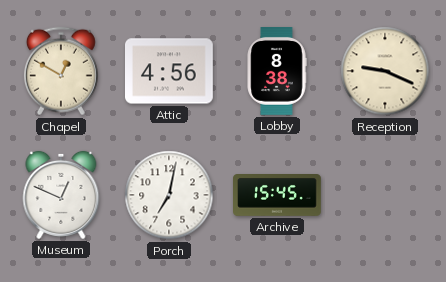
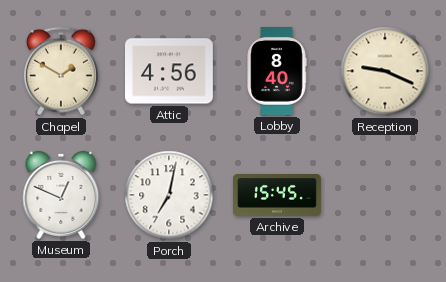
Chapel: 12:50 -> 1:50
Lobby: 8:38 -> 8:40
